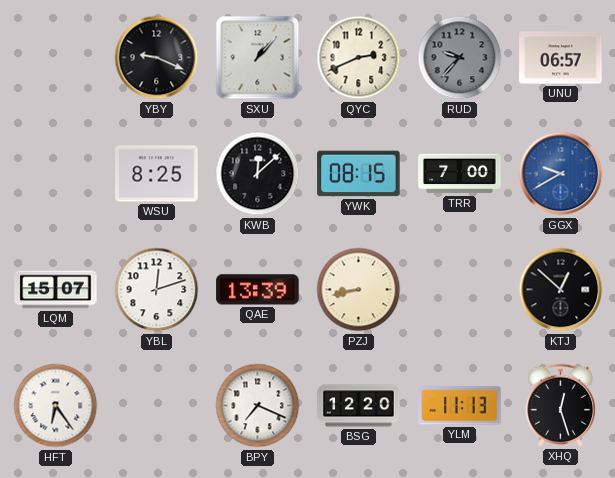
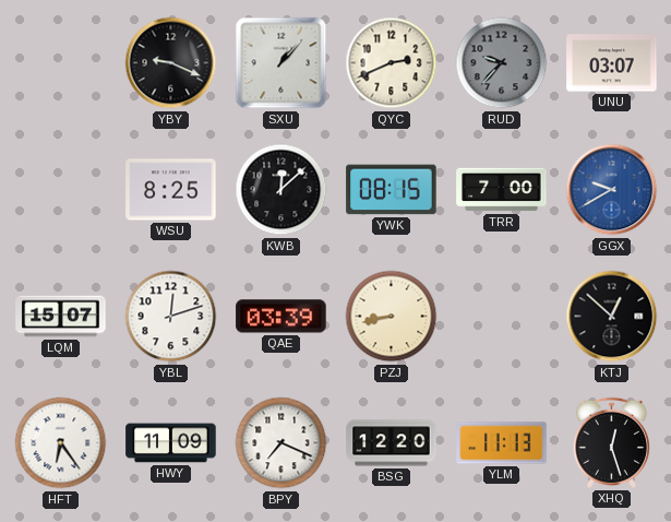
UNU: 06:57 -> 03:07
QAE: 13:39 -> 03:39
HWY: none -> 11:09
